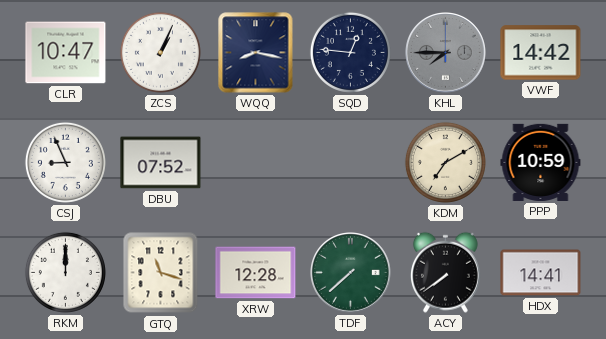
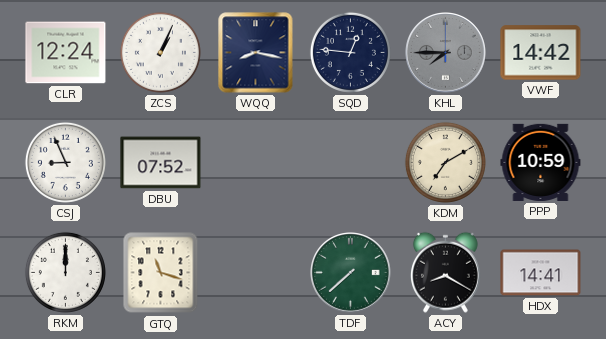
CLR: 10:47 -> 12:24
XRW: 12:28 -> none
ACY: 7:39 -> 8:20
